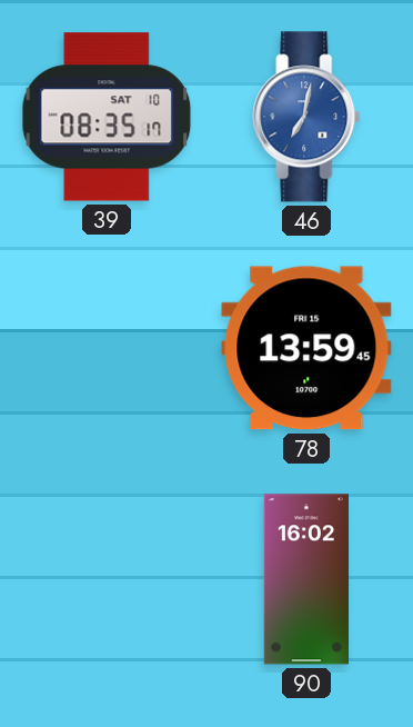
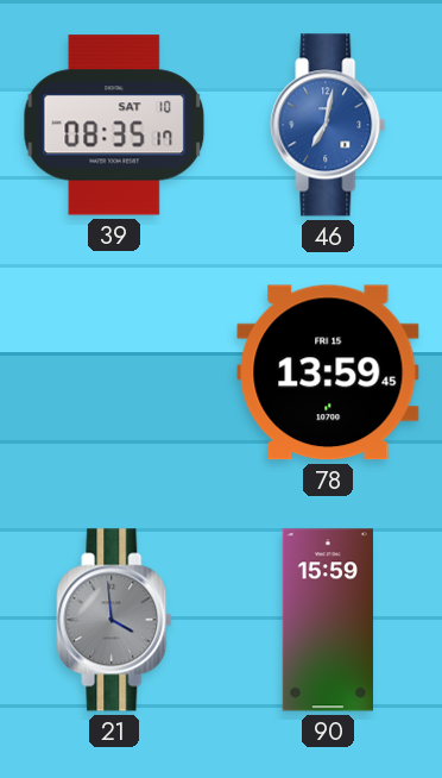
21: none -> 3:59
90: 16:02 -> 15:59
